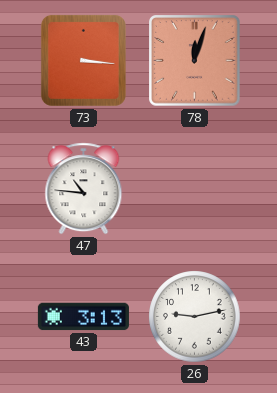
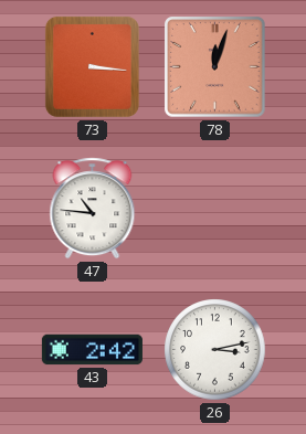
43: 3:13 -> 2:42
26: 9:13 -> 3:13
